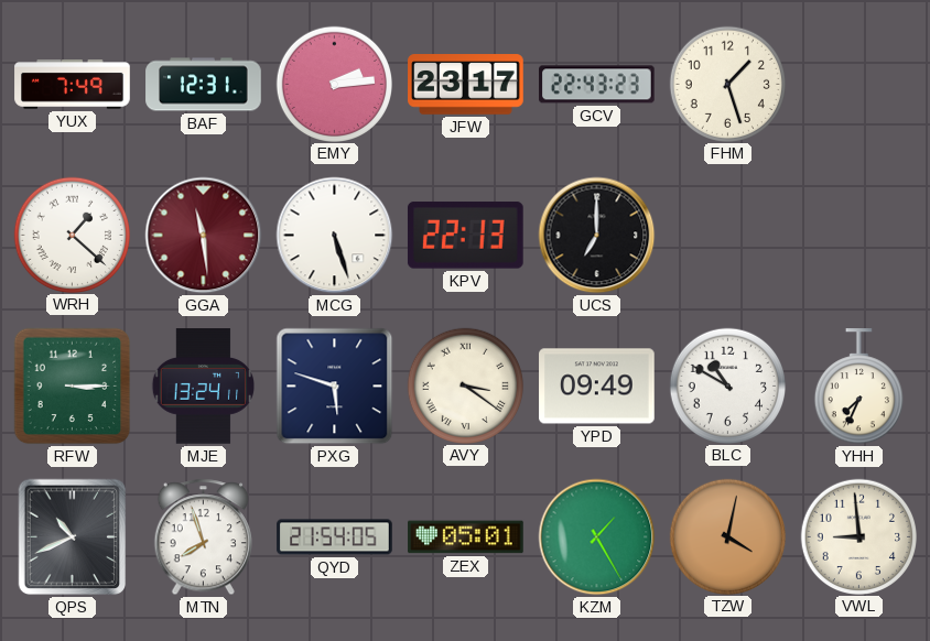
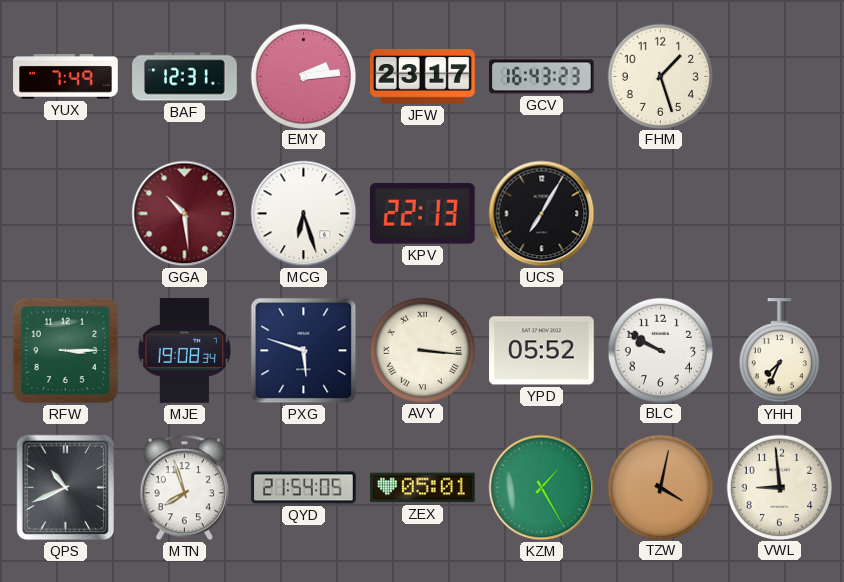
GCV: 22:43 -> 16:43
WRH: 1:22 -> none
GGA: 11:29 -> 10:29
MCG: 5:27 -> 6:27
UCS: 7:00 -> 7:05
MJE: 13:24 -> 19:08
AVY: 3:21 -> 3:16
YPD: 09:49 -> 05:52
BLC: 10:50 -> 9:50
